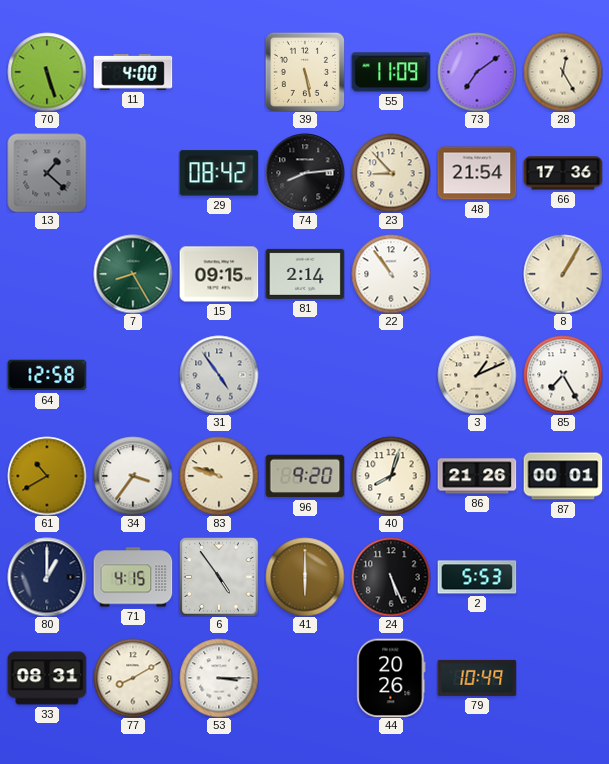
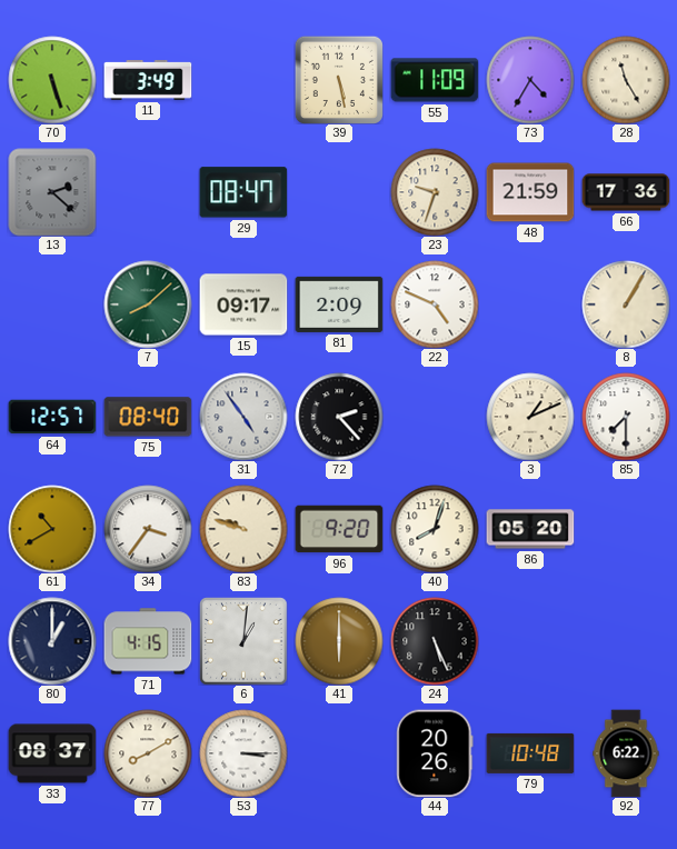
11: 4:00 -> 3:49
73: 7:09 -> 4:35
28: 12:25 -> 11:25
13: 1:22 -> 2:22
29: 08:42 -> 08:47
74: 8:14 -> none
23: 8:53 -> 9:33
48: 21:54 -> 21:59
7: 8:25 -> 8:08
15: 09:15 -> 09:17
81: 2:14 -> 2:09
22: 10:54 -> 4:49
64: 12:58 -> 12:57
75: none -> 08:40
72: none -> 2:23
85: 7:25 -> 7:30
86: 21:26 -> 05:20
87: 00:01 -> none
6: 4:54 -> 1:01
2: 5:53 -> none
33: 08:31 -> 08:37
79: 10:49 -> 10:48
92: none -> 6:22
